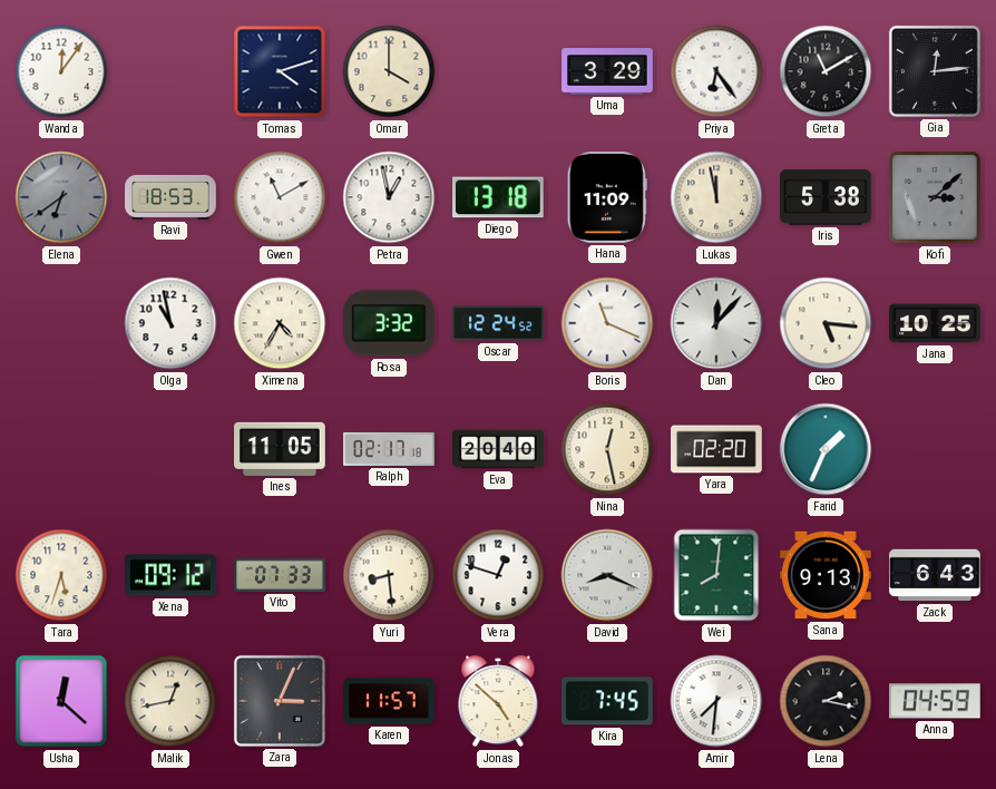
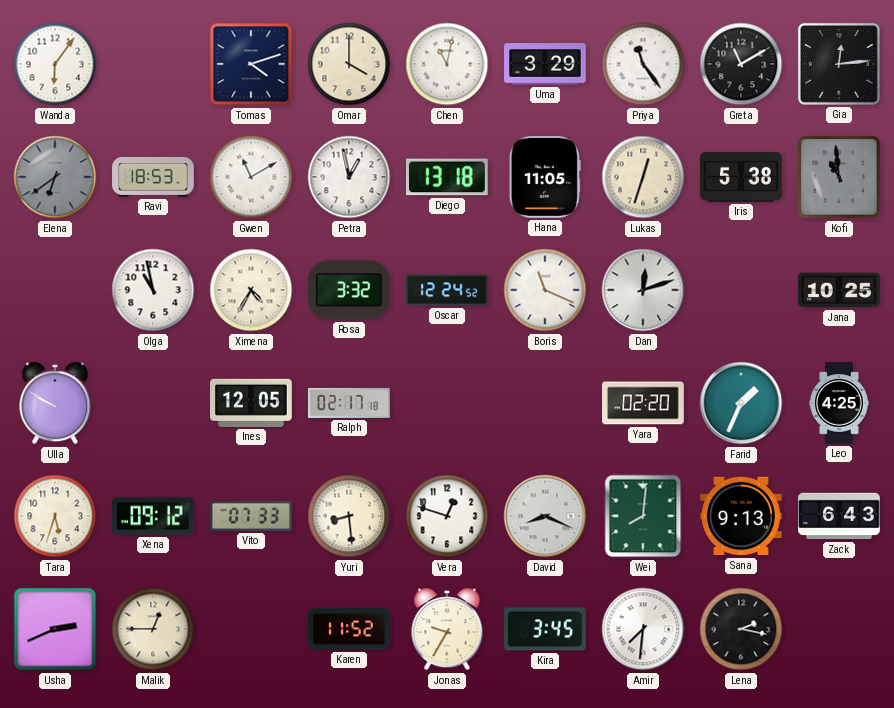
Wanda: 12:06 -> 6:06
Chen: none -> 11:02
Priya: 6:24 -> 11:24
Hana: 11:09 -> 11:05
Lukas: 11:58 -> 12:33
Kofi: 3:08 -> 10:59
Dan: 12:07 -> 12:12
Cleo: 5:16 -> none
Ulla: none -> 9:50
Ines: 11:05 -> 12:05
Eva: 20:40 -> none
Nina: 12:28 -> none
Leo: none -> 4:25
Usha: 12:22 -> 2:41
Malik: 12:43 -> 12:45
Zara: 3:04 -> none
Karen: 11:57 -> 11:52
Jonas: 4:52 -> 9:35
Kira: 7:45 -> 3:45
Anna: 04:59 -> none
